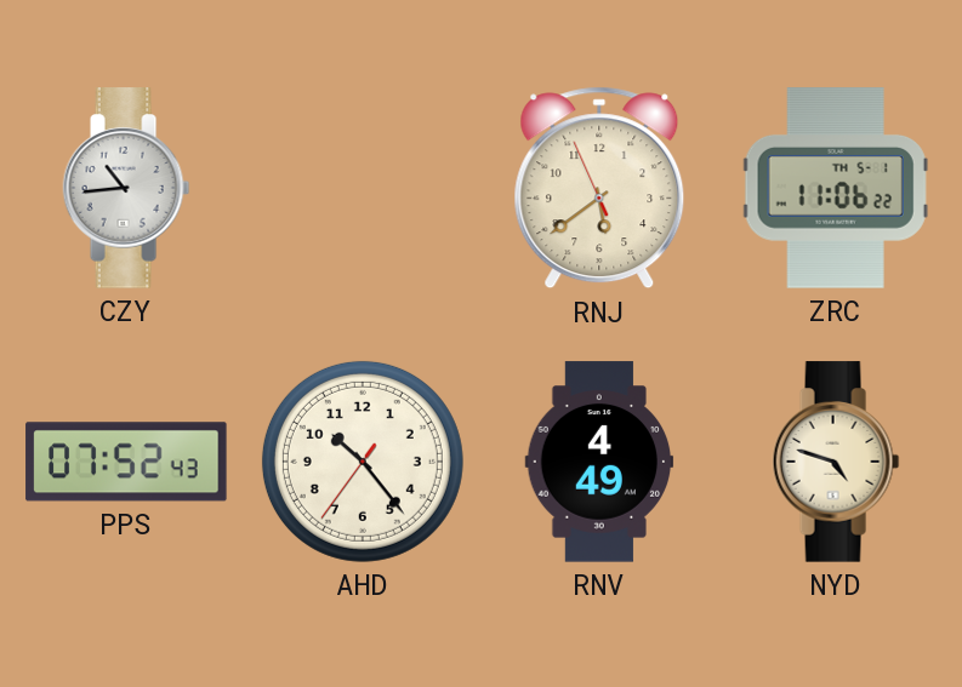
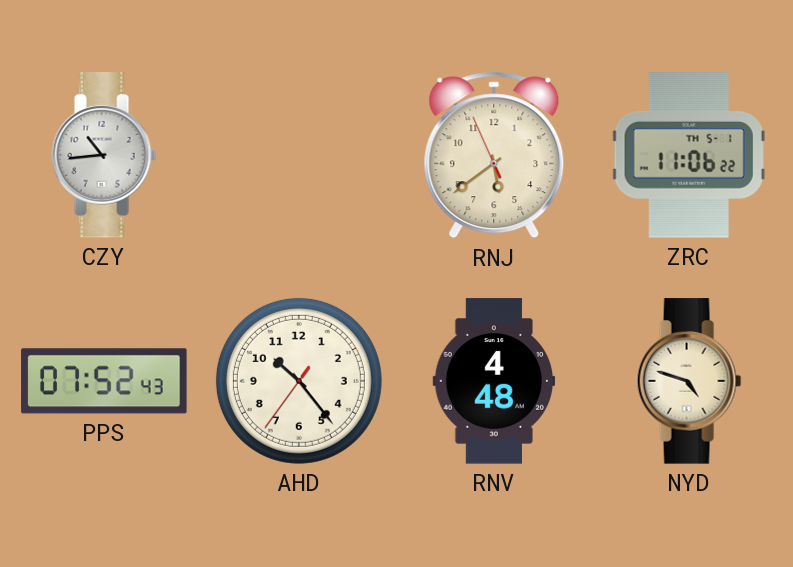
RNV: 4:49 -> 4:48
